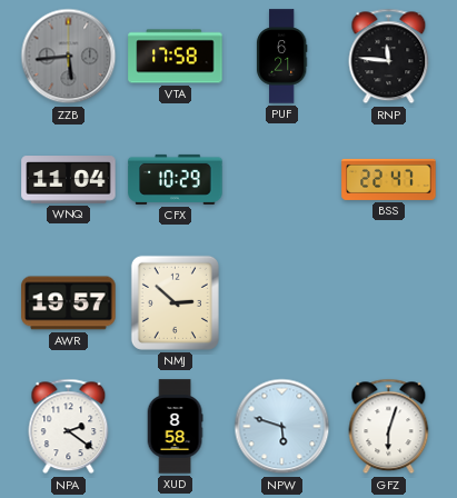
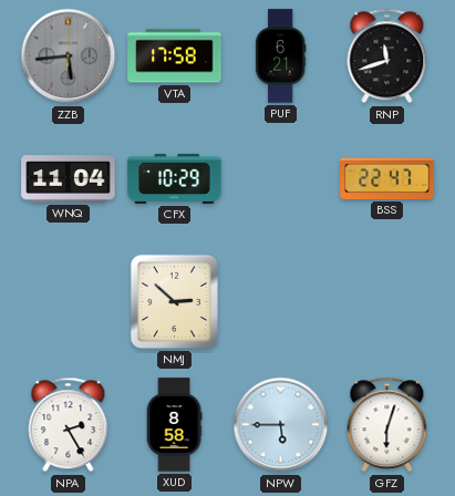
RNP: 11:46 -> 11:42
AWR: 19:57 -> none
NPA: 2:21 -> 2:25
NPW: 5:48 -> 5:45
